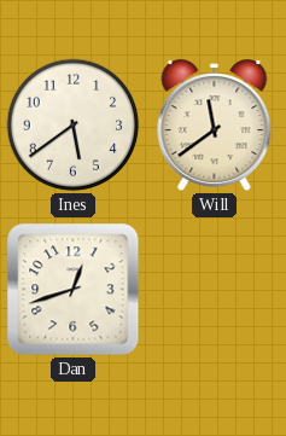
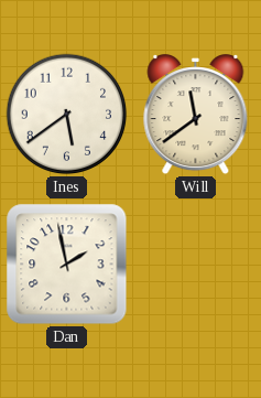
Dan: 12:42 -> 1:58
